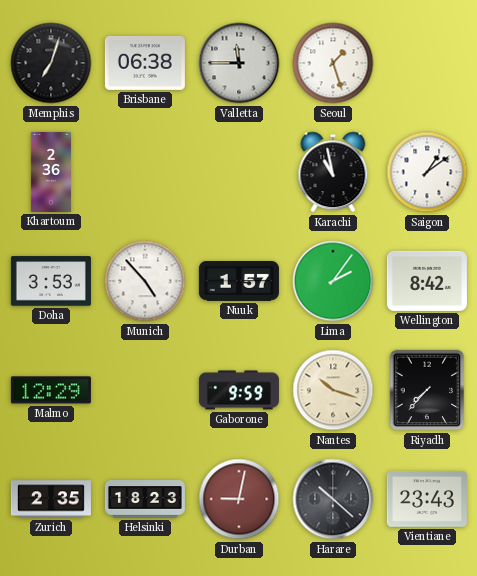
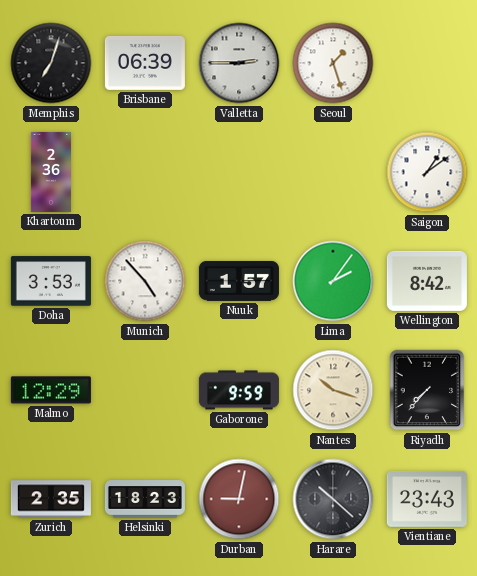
Brisbane: 06:38 -> 06:39
Valletta: 11:45 -> 2:45
Karachi: 10:58 -> none
